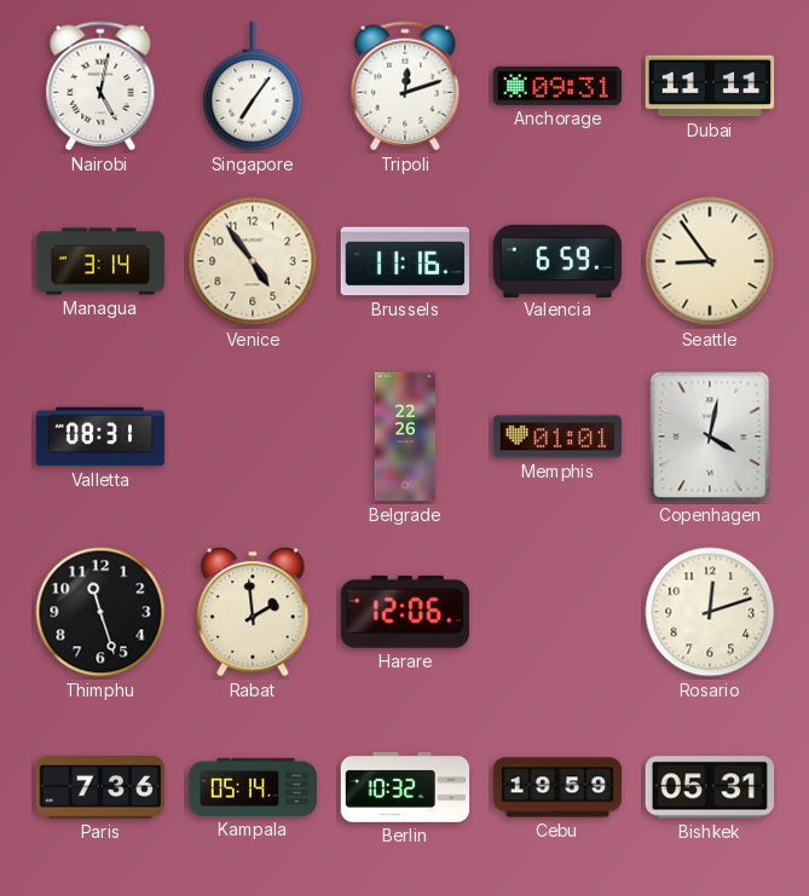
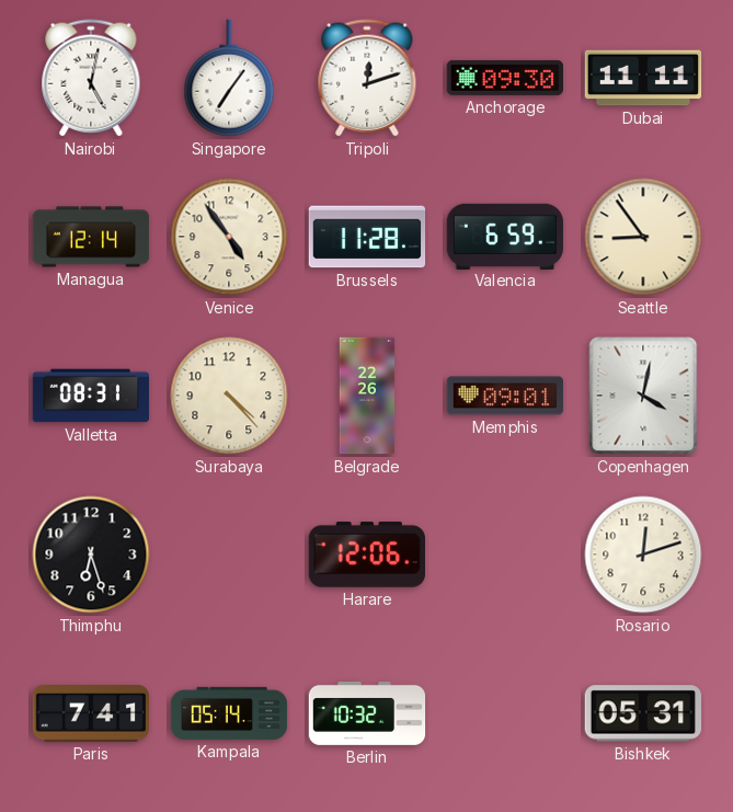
Anchorage: 09:31 -> 09:30
Managua: 3:14 -> 12:14
Brussels: 11:16 -> 11:28
Surabaya: none -> 4:23
Memphis: 01:01 -> 09:01
Thimphu: 11:27 -> 6:27
Rabat: 1:59 -> none
Paris: 7:36 -> 7:41
Cebu: 19:59 -> none
